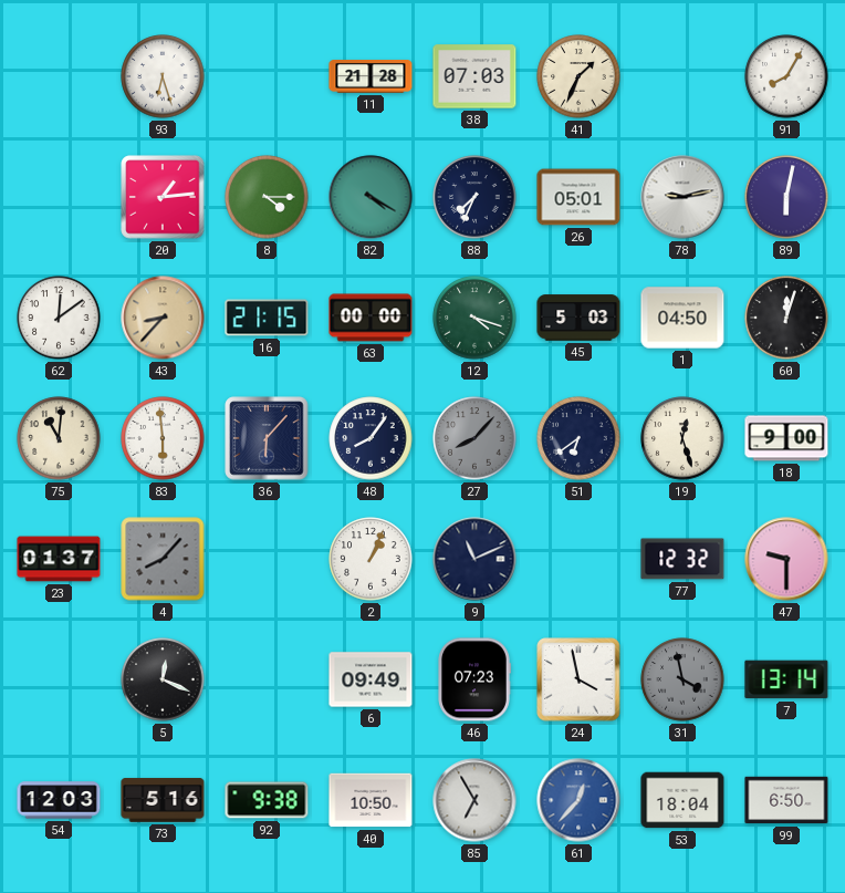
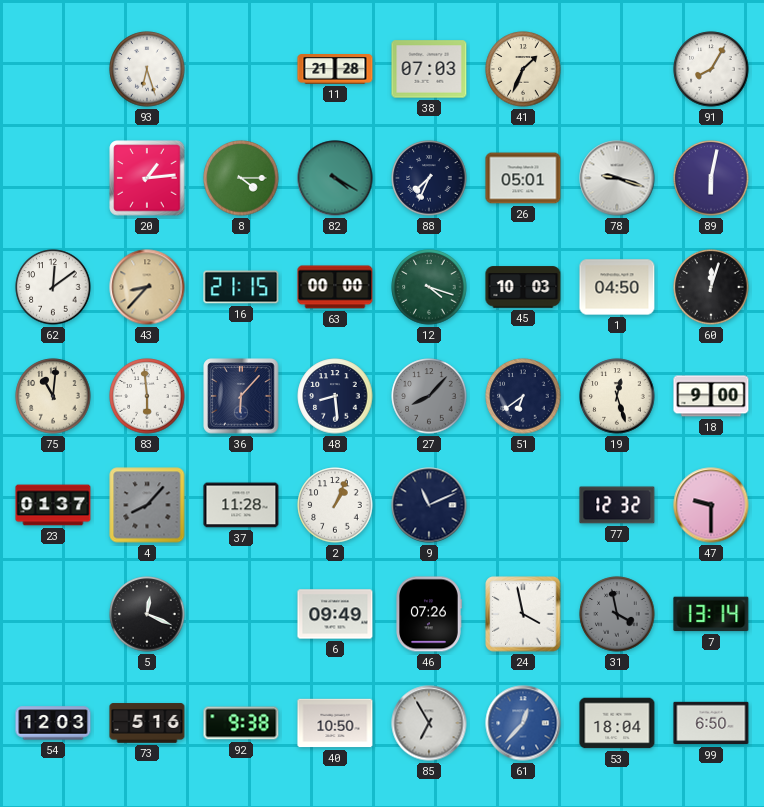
78: 9:13 -> 9:18
45: 5:03 -> 10:03
48: 8:06 -> 8:29
37: none -> 11:28
46: 07:23 -> 07:26
